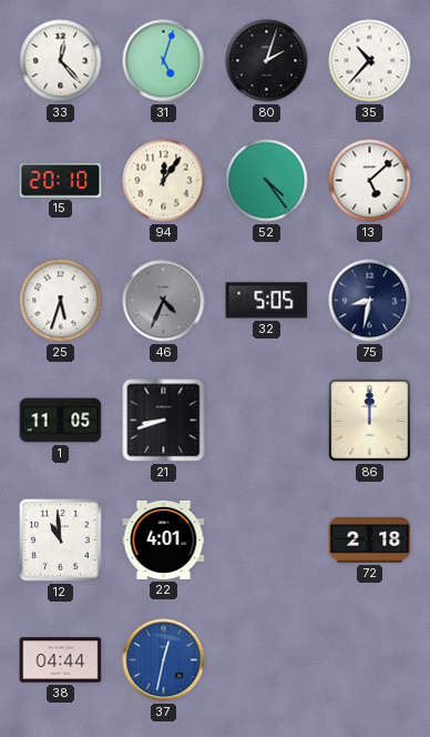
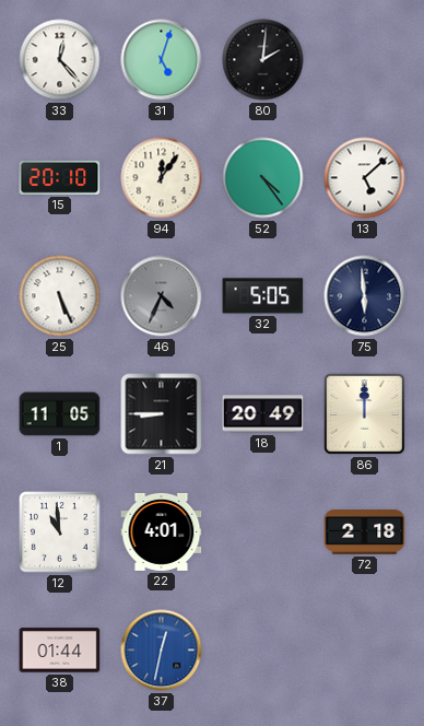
80: 2:03 -> 2:01
35: 10:37 -> none
25: 5:33 -> 5:26
75: 8:32 -> 5:59
21: 8:42 -> 8:45
18: none -> 20:49
38: 04:44 -> 01:44
